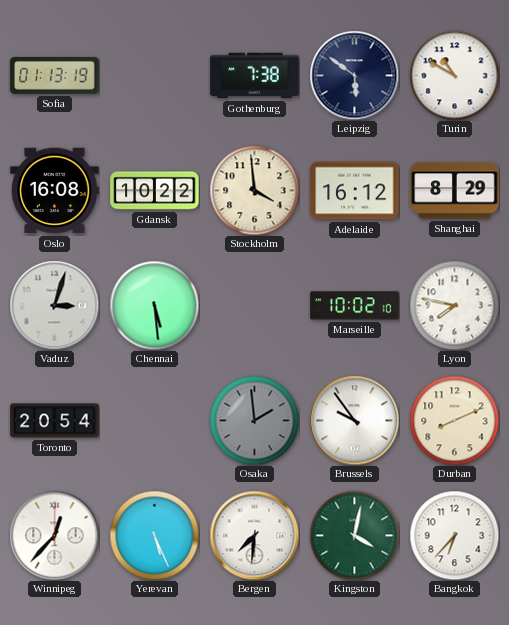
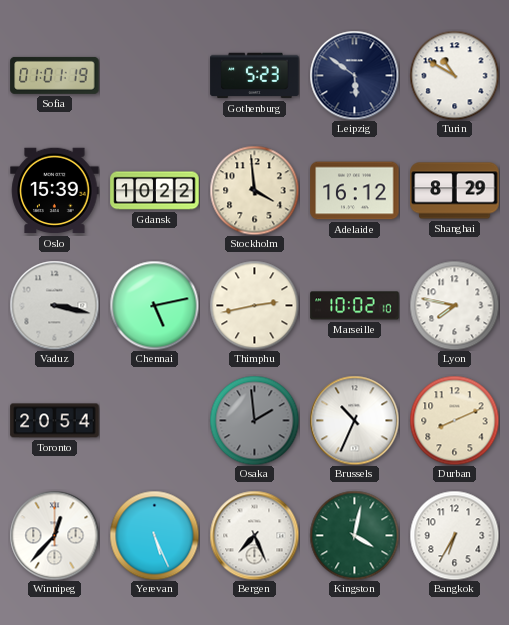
Sofia: 01:13 -> 01:01
Gothenburg: 7:38 -> 5:23
Oslo: 16:08 -> 15:39
Vaduz: 3:03 -> 3:17
Chennai: 5:29 -> 5:13
Thimphu: none -> 2:43
Brussels: 9:54 -> 10:34
Bergen: 7:31 -> 7:26
Bangkok: 6:37 -> 6:35
